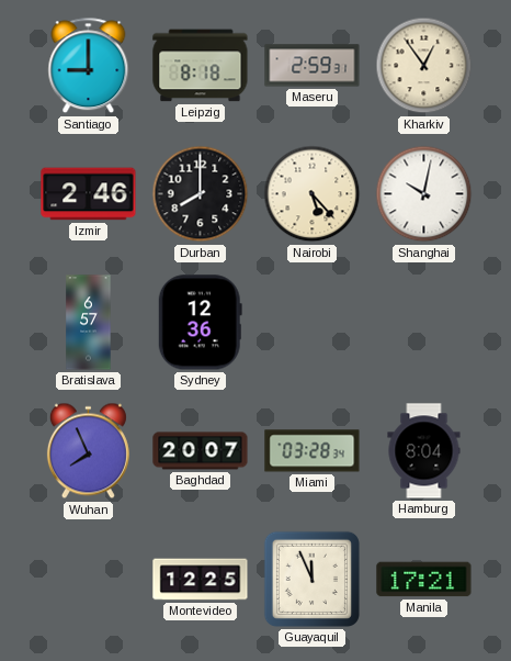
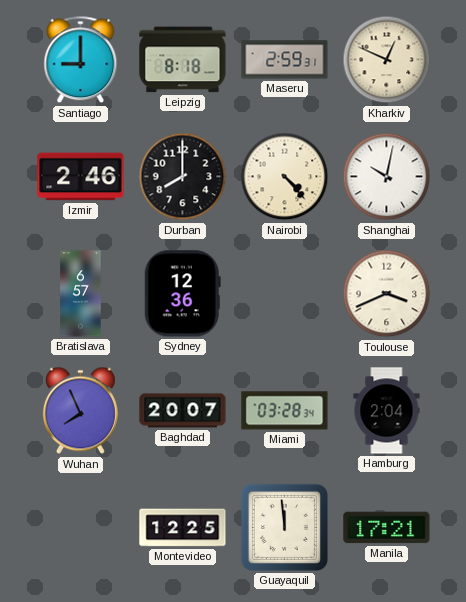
Kharkiv: 12:54 -> 12:49
Nairobi: 5:23 -> 4:23
Toulouse: none -> 3:41
Hamburg: 8:04 -> 2:04
Guayaquil: 11:56 -> 11:59
